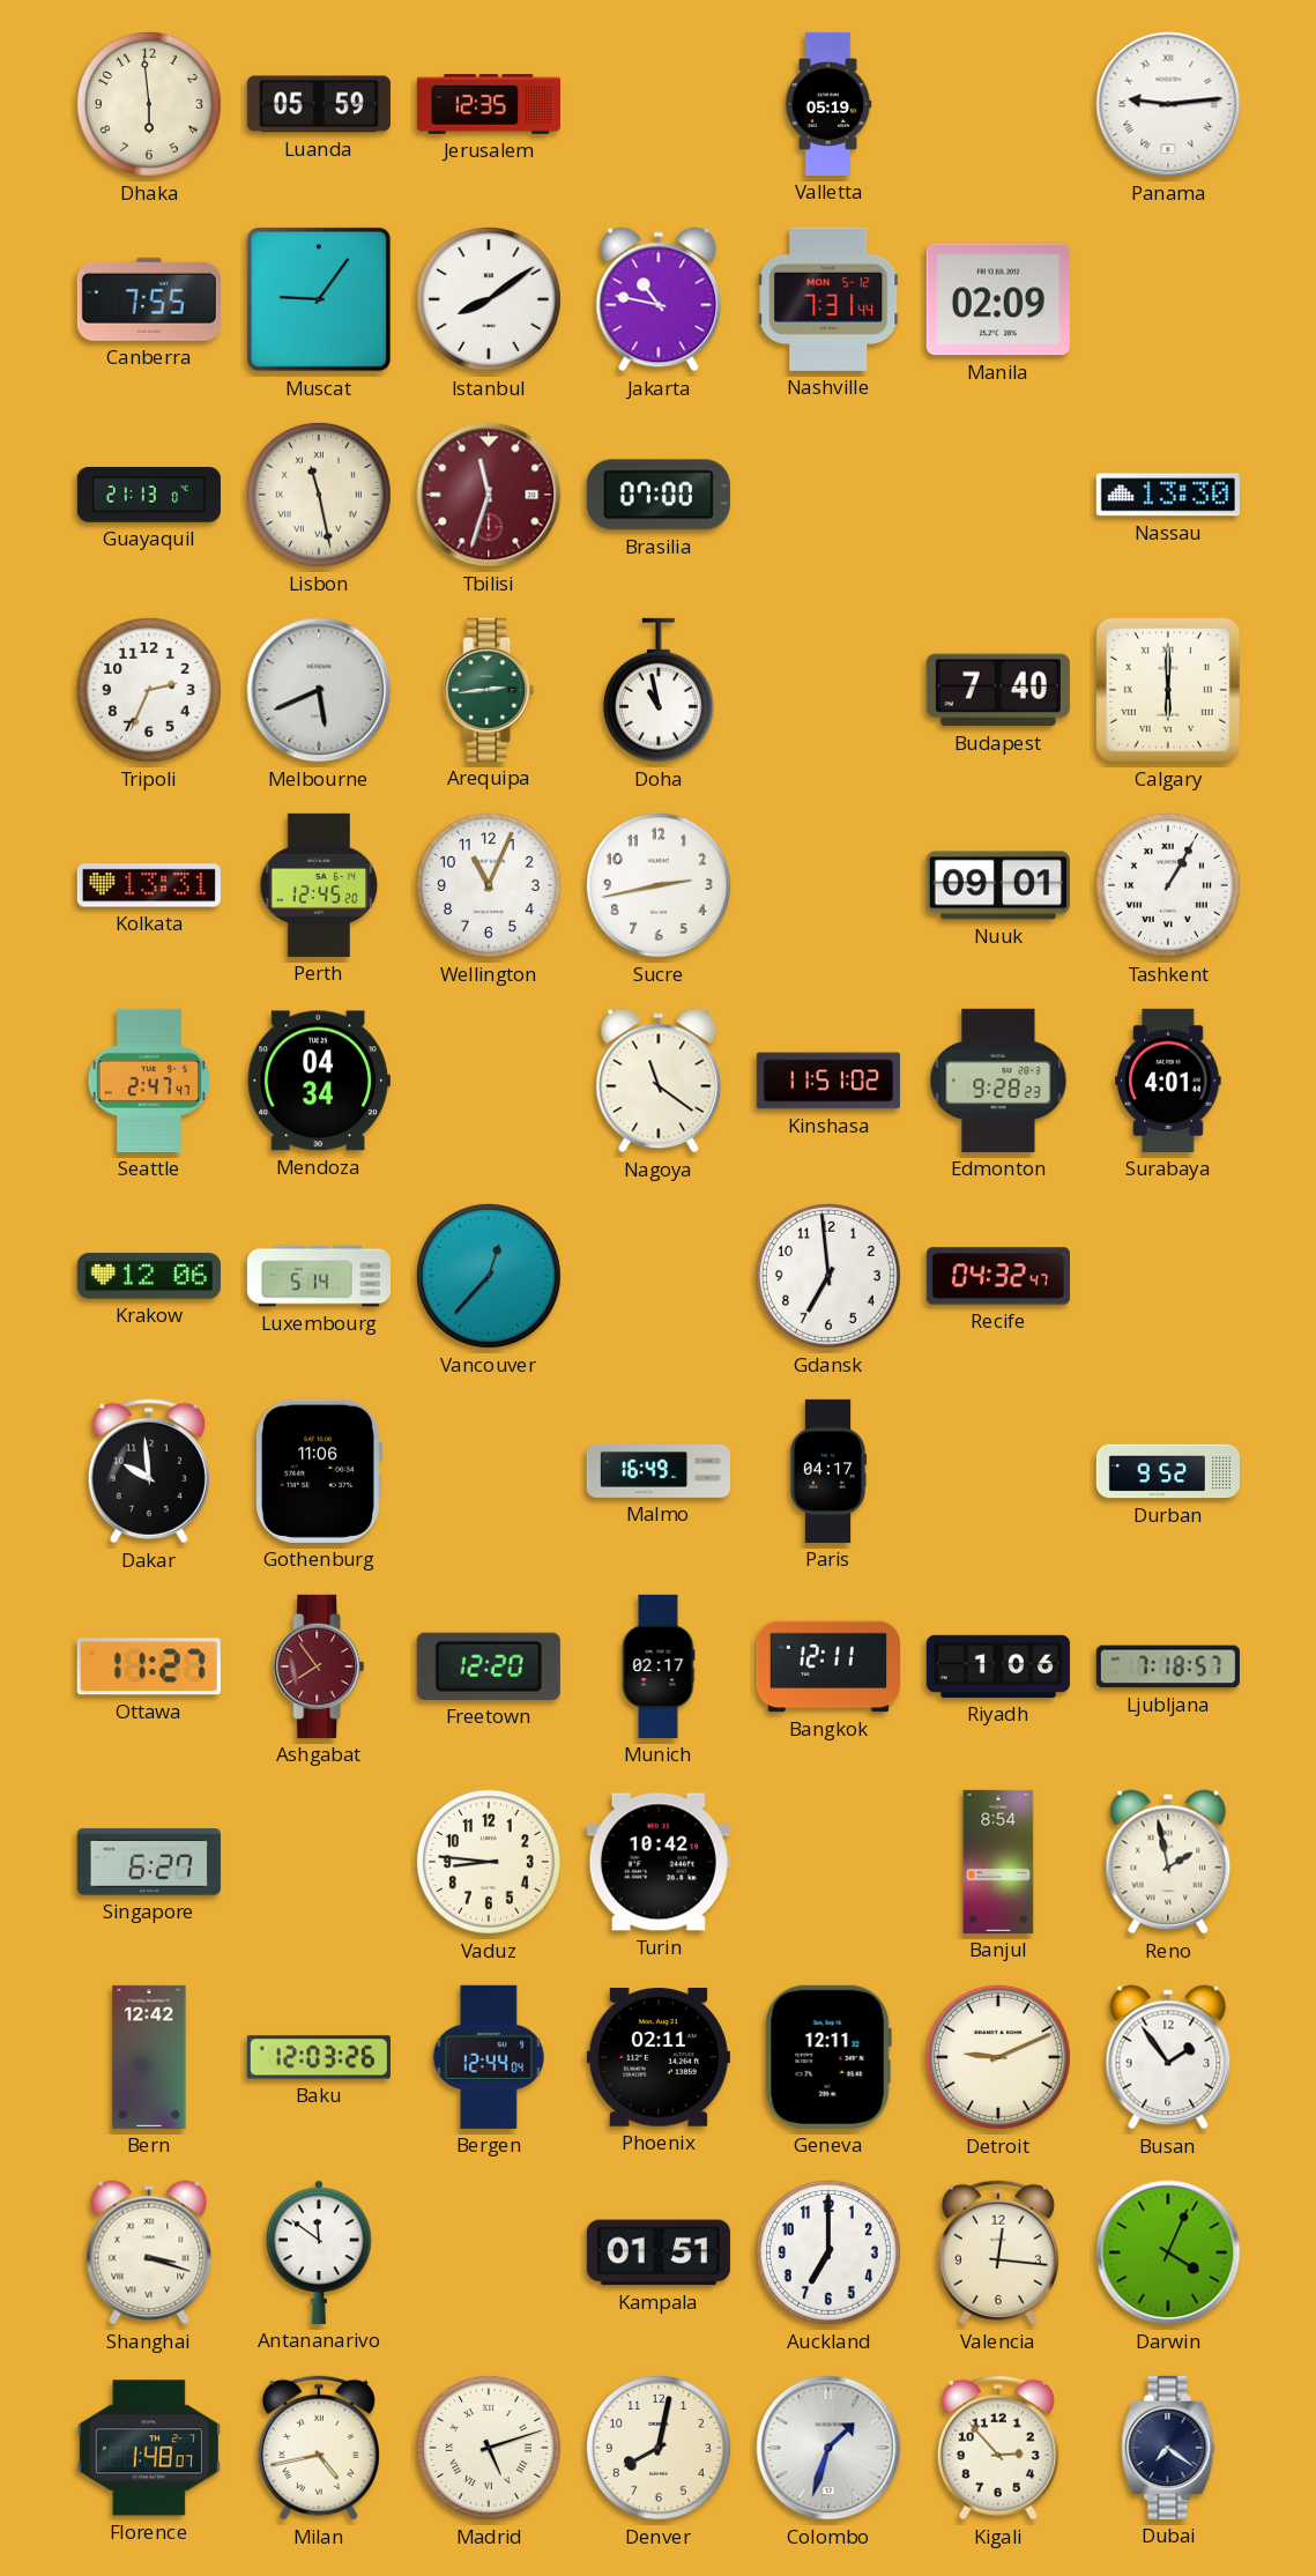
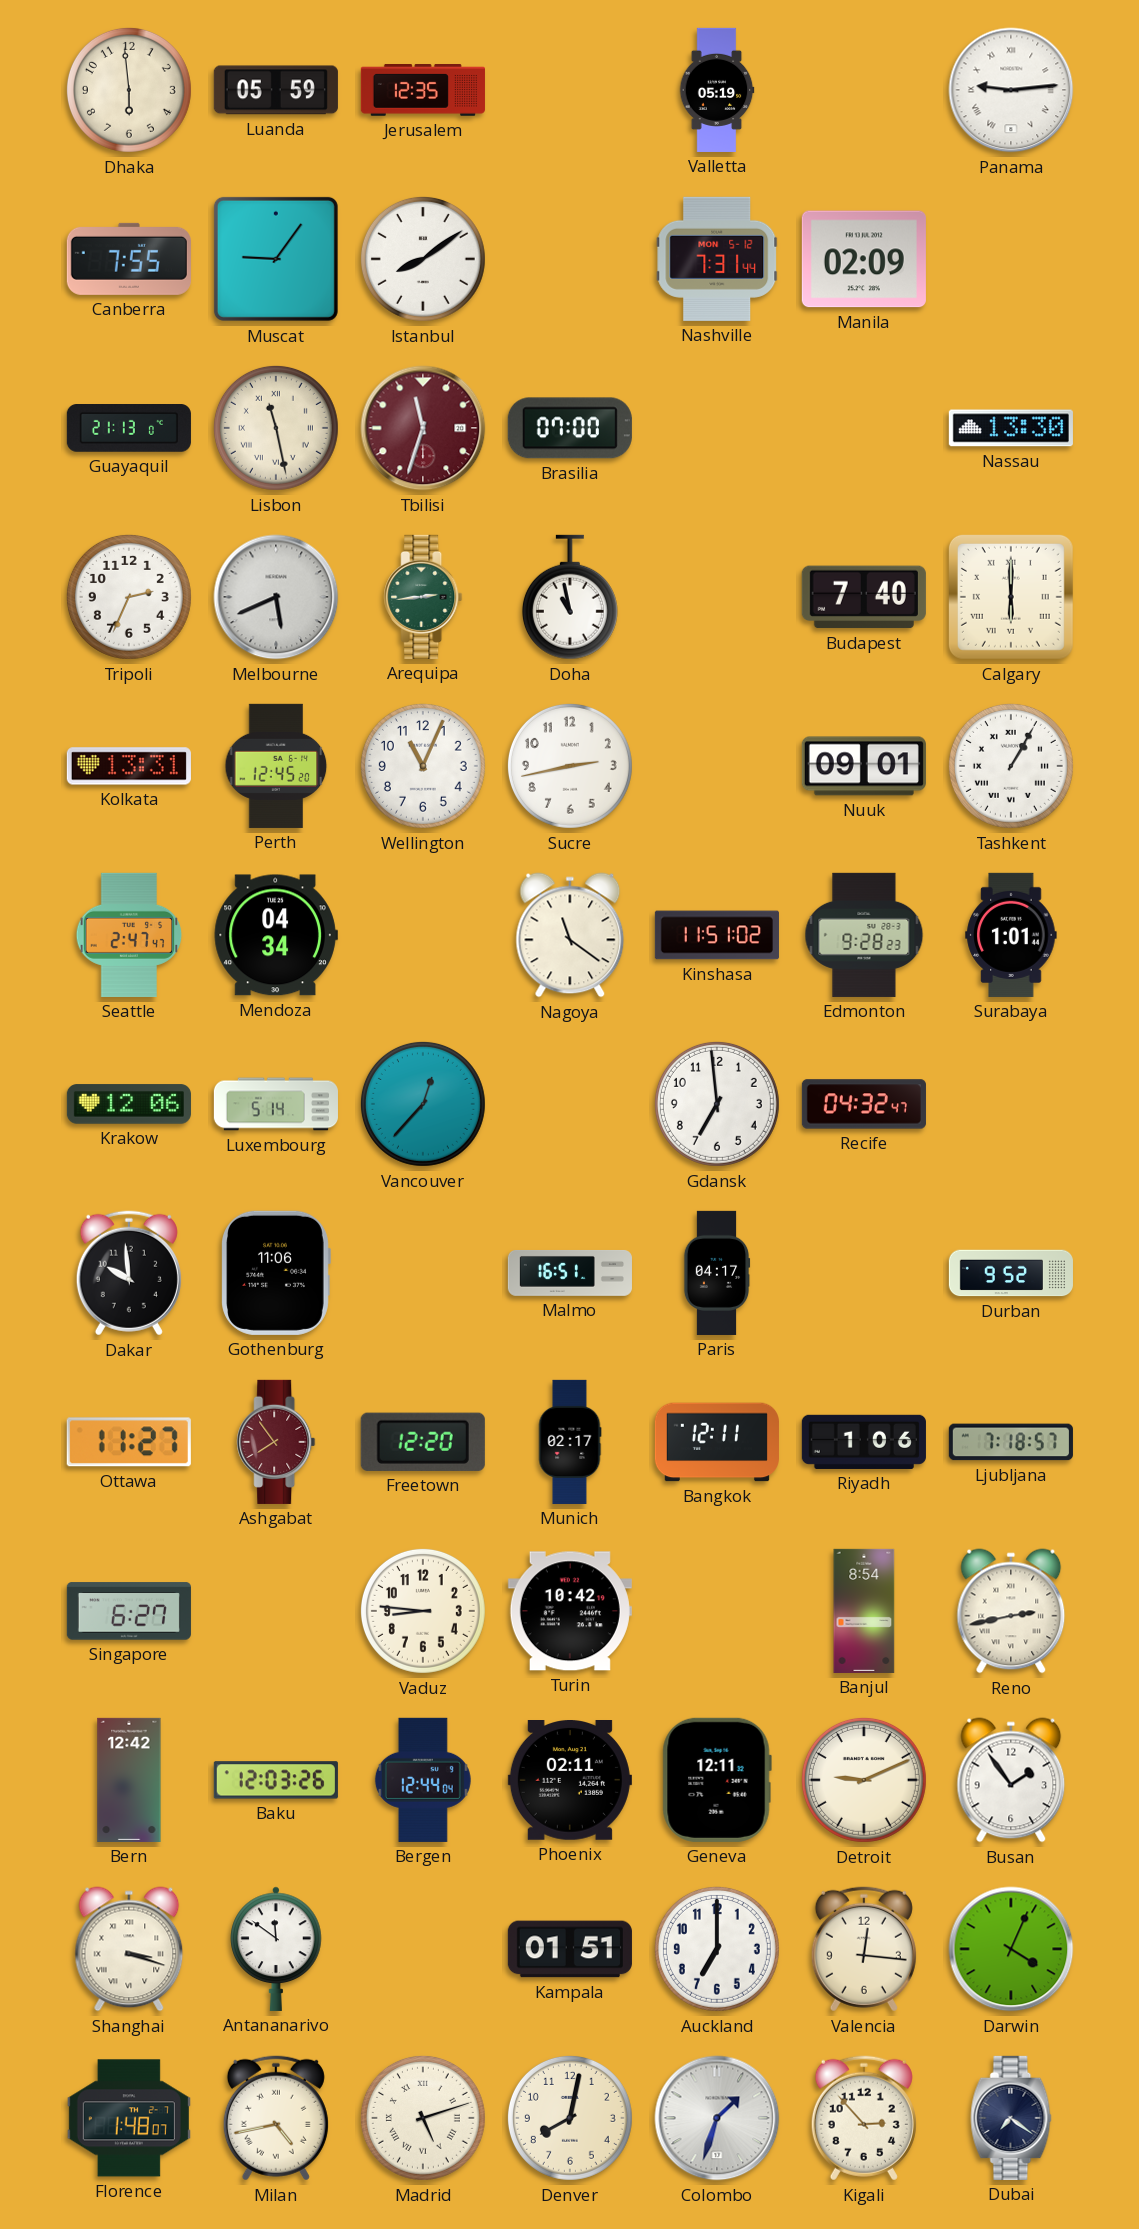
Jakarta: 10:47 -> none
Surabaya: 4:01 -> 1:01
Malmo: 16:49 -> 16:51
Reno: 1:58 -> 2:43
